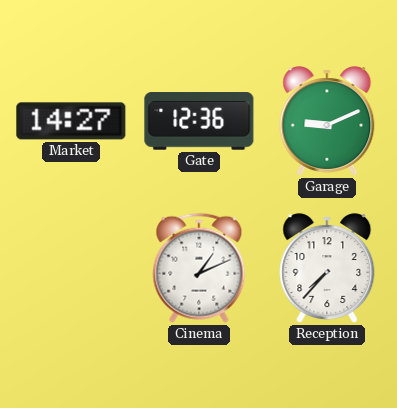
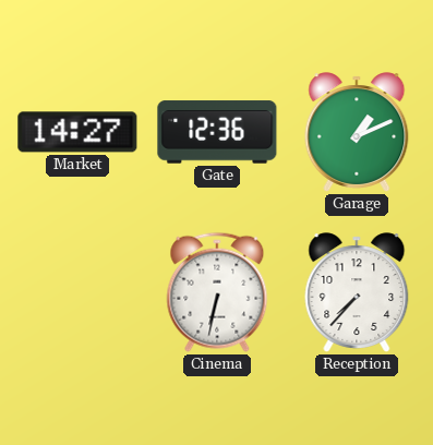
Garage: 9:11 -> 1:11
Cinema: 1:11 -> 6:32
